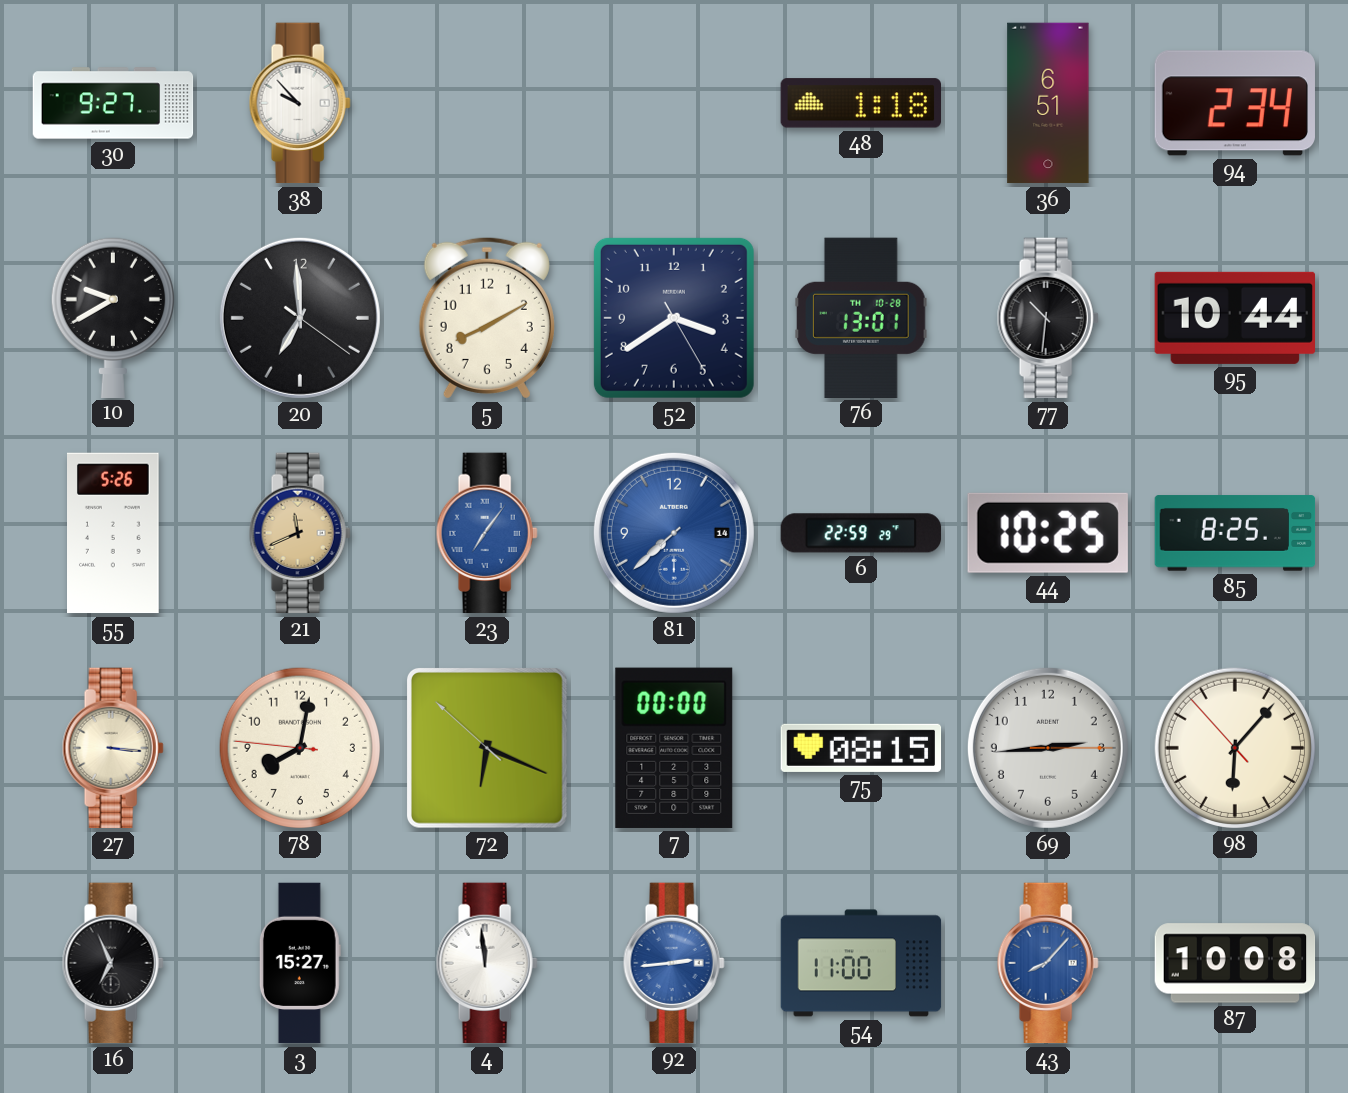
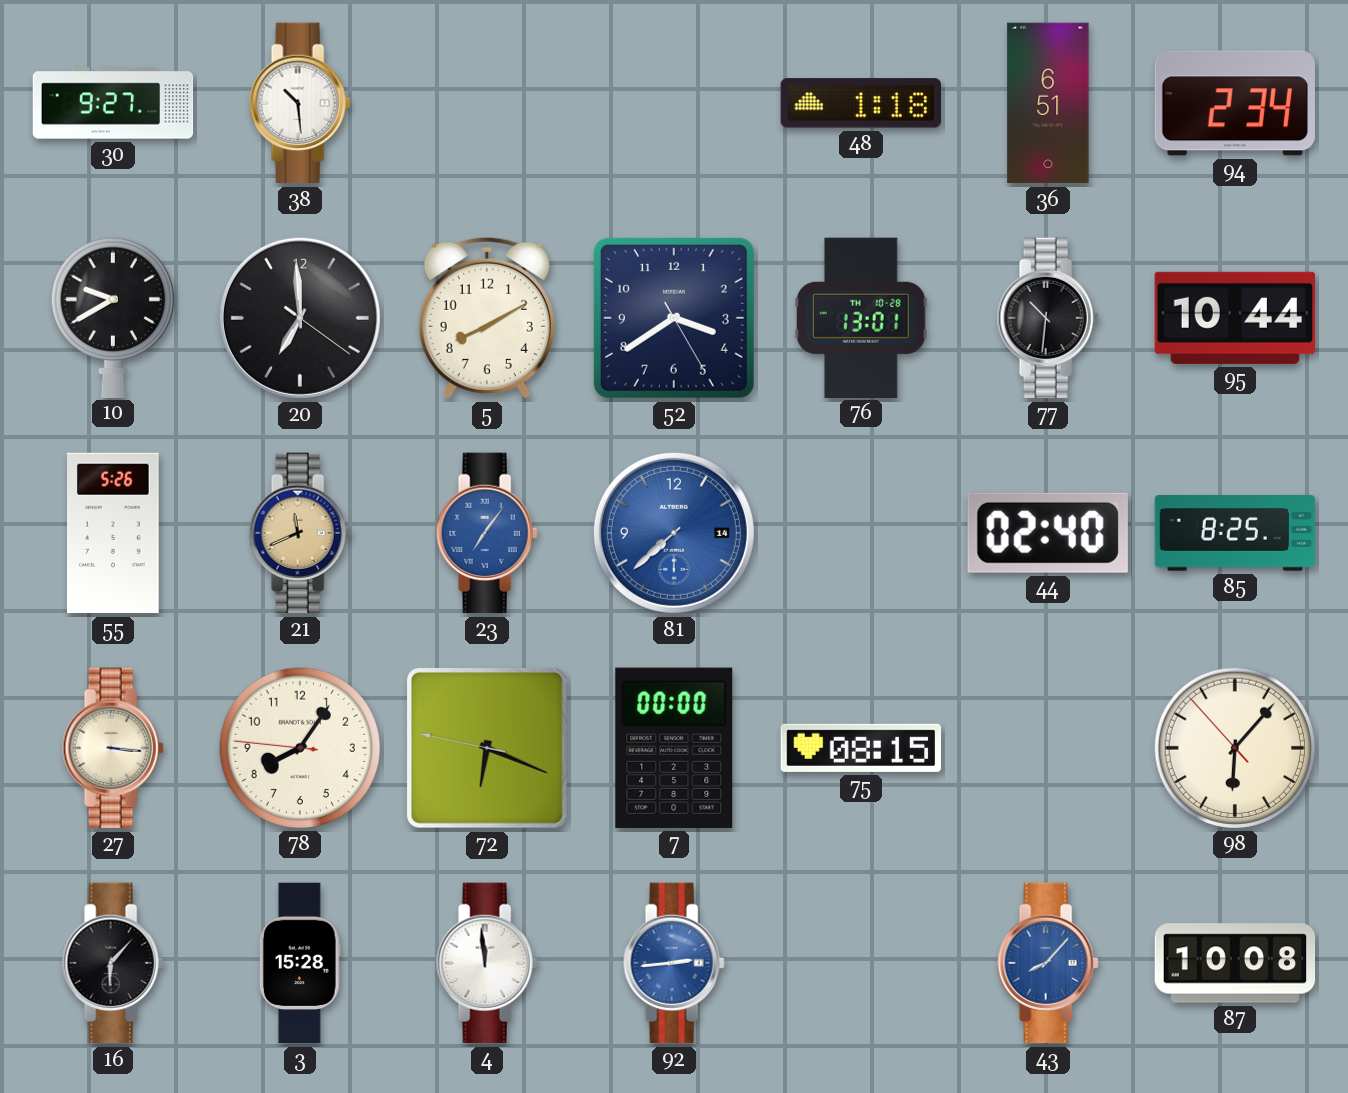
38: 9:53 -> 10:29
6: 22:59 -> none
44: 10:25 -> 02:40
78: 8:01 -> 8:05
72: 6:18:52 -> 6:18:47
69: 2:44 -> none
16: 6:56 -> 6:07
3: 15:27 -> 15:28
54: 11:00 -> none
